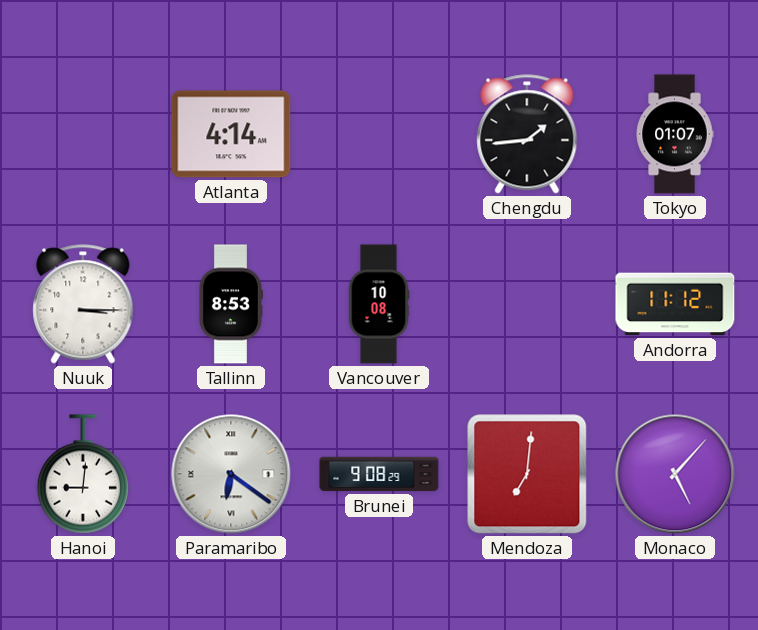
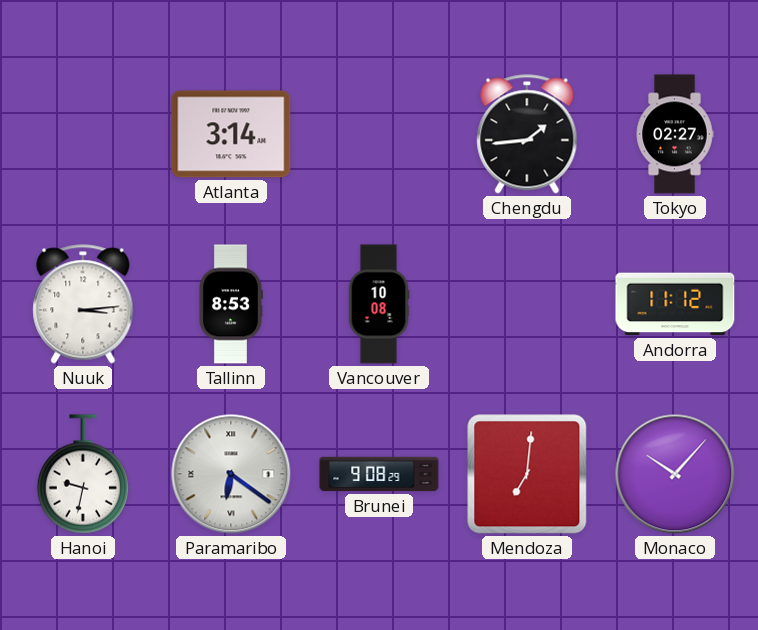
Atlanta: 4:14 -> 3:14
Tokyo: 01:07 -> 02:27
Nuuk: 3:15 -> 3:14
Hanoi: 9:01 -> 9:32
Monaco: 5:07 -> 10:07
